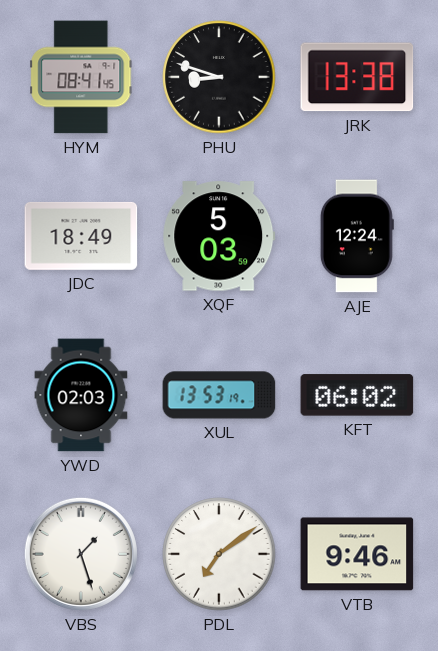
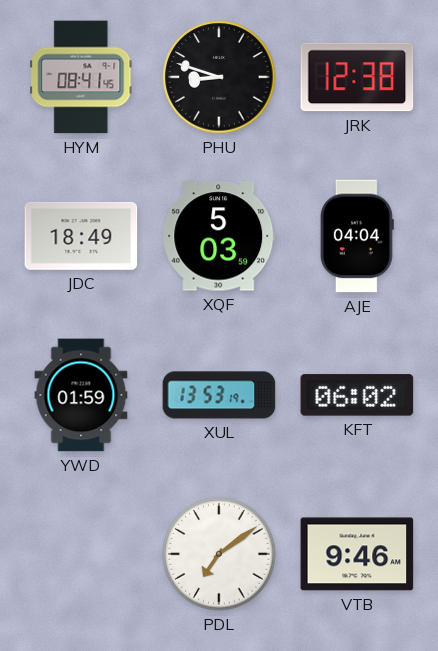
JRK: 13:38 -> 12:38
AJE: 12:24 -> 04:04
YWD: 02:03 -> 01:59
VBS: 1:27 -> none
